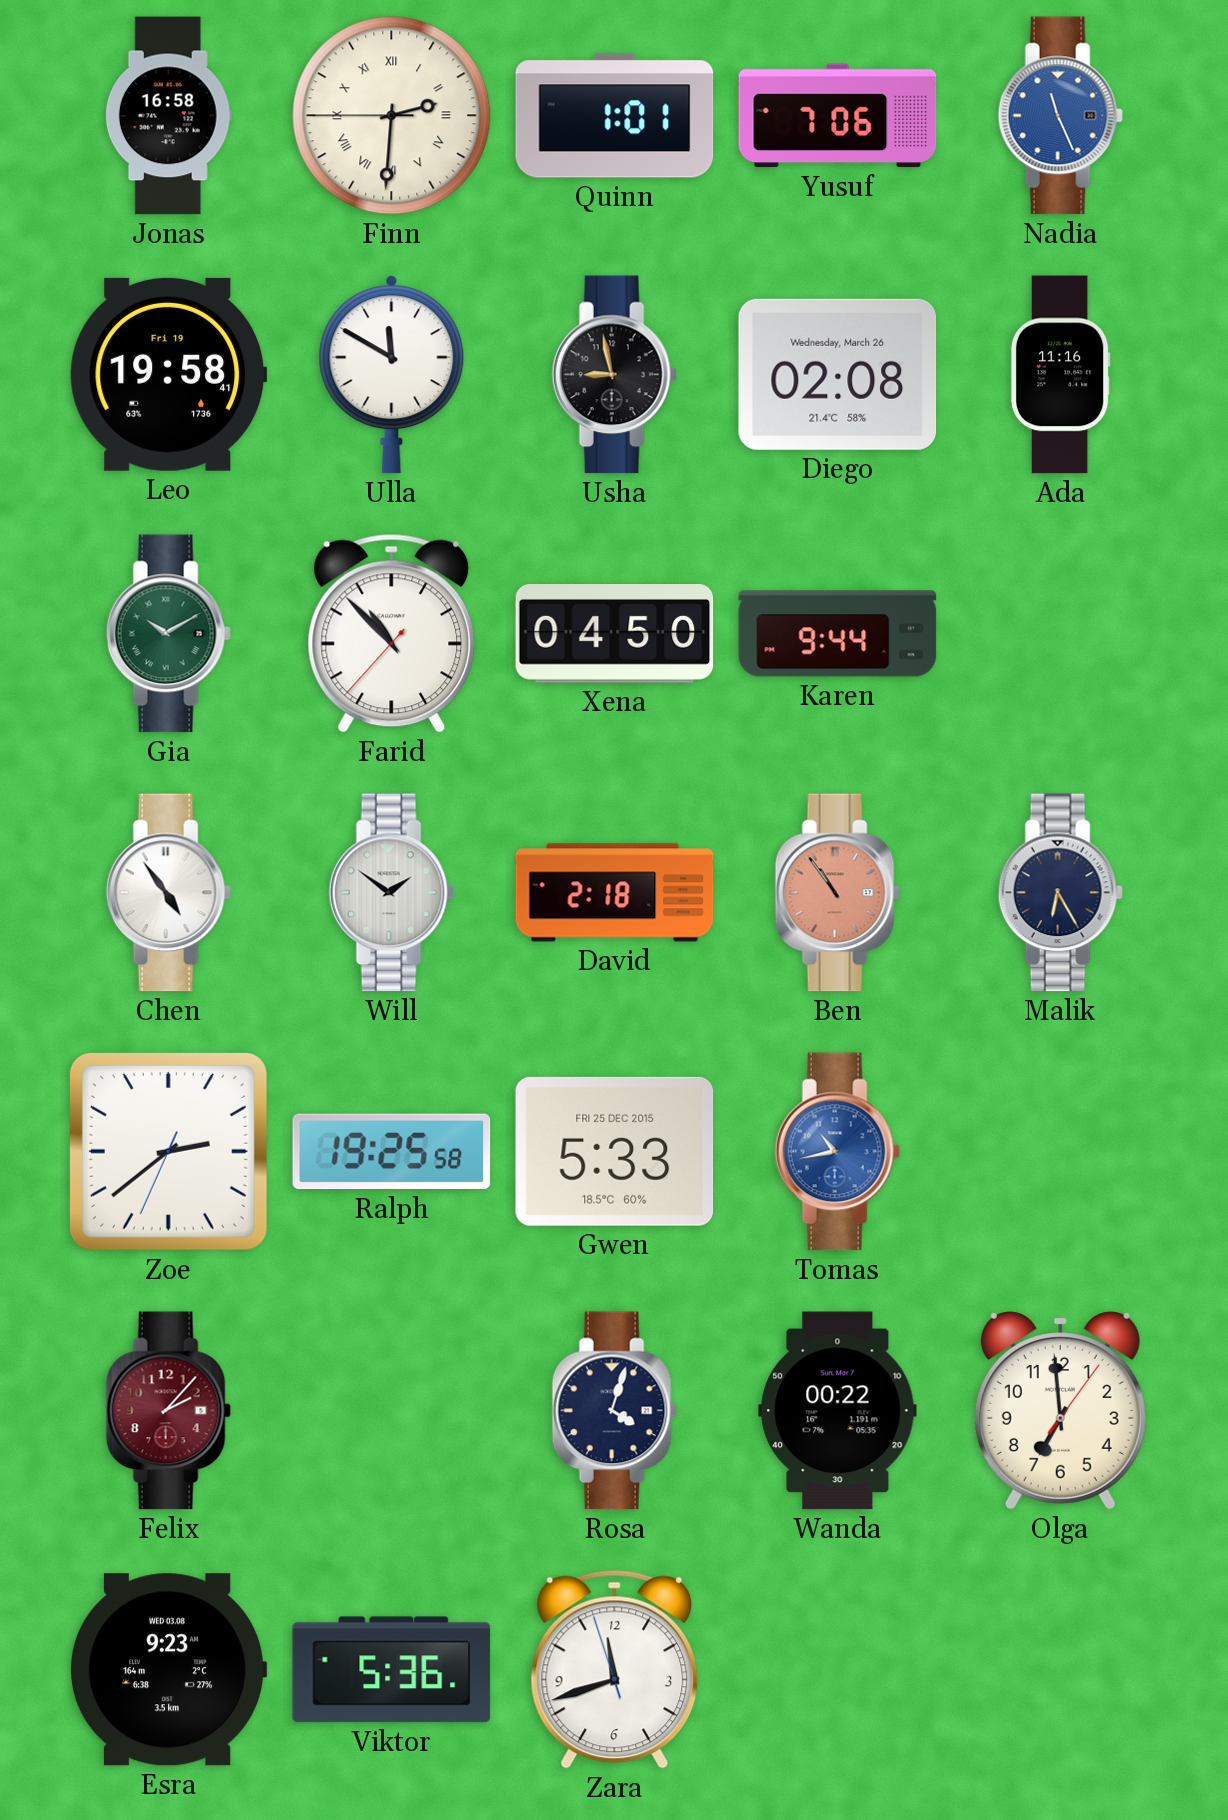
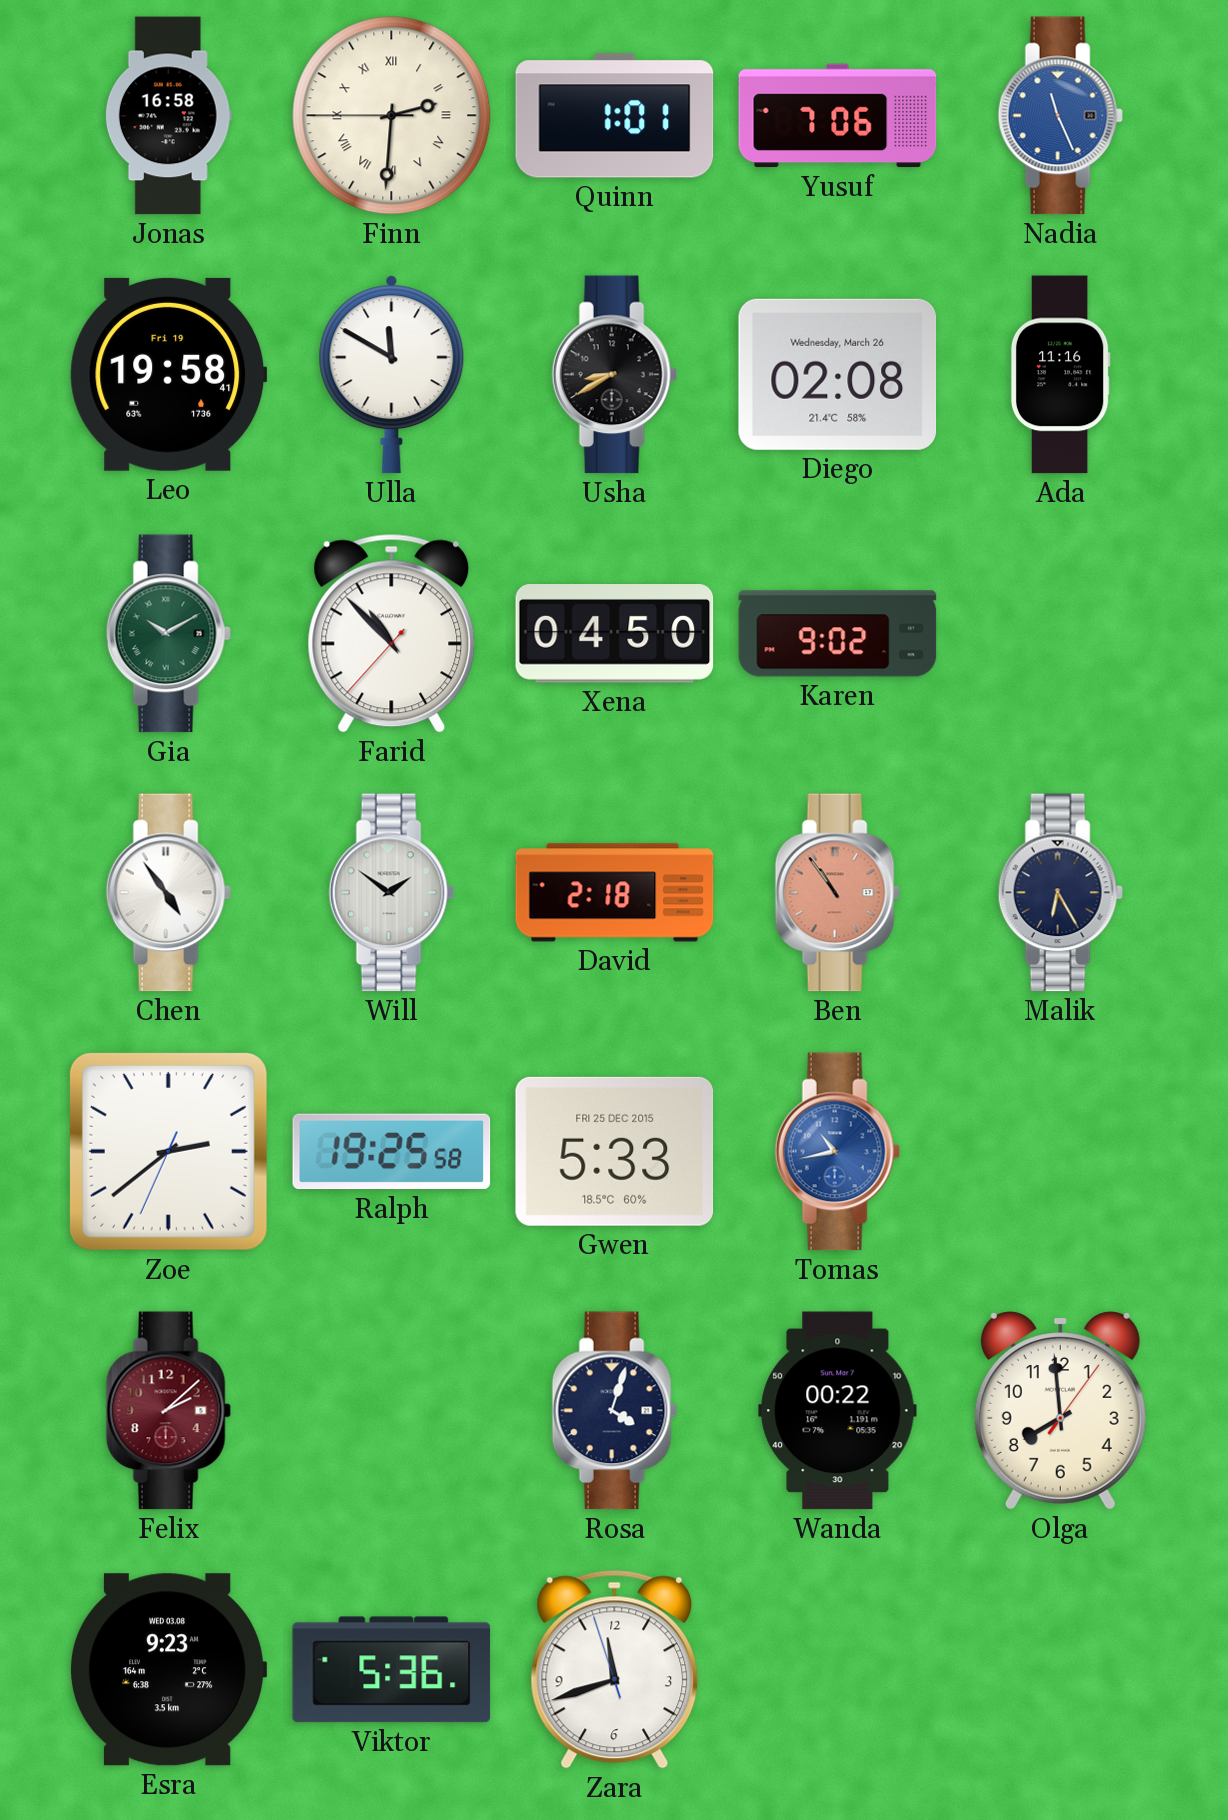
Usha: 8:58 -> 8:40
Karen: 9:44 -> 9:02
Felix: 2:07 -> 2:08
Olga: 6:59 -> 7:59
